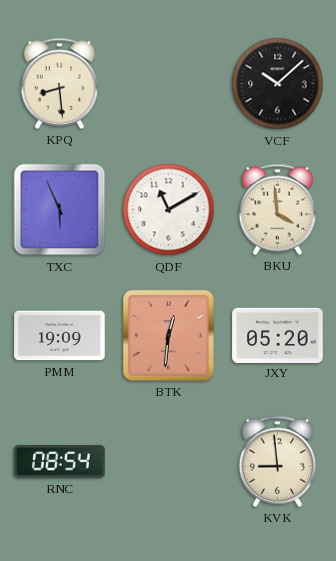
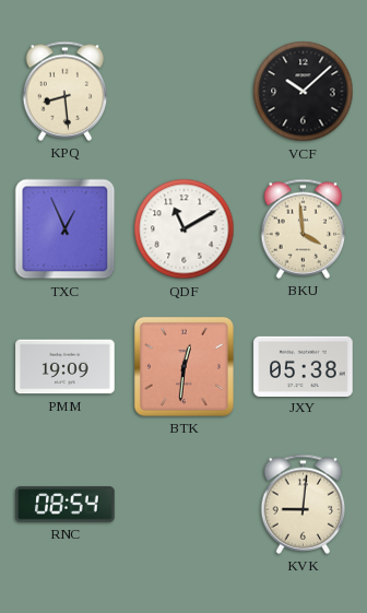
TXC: 5:56 -> 12:56
JXY: 05:20 -> 05:38
KVK: 8:59 -> 9:01
